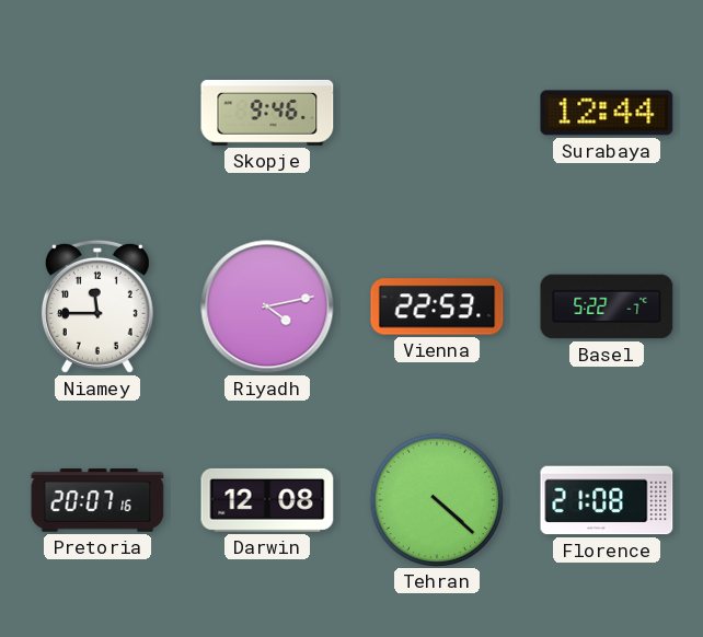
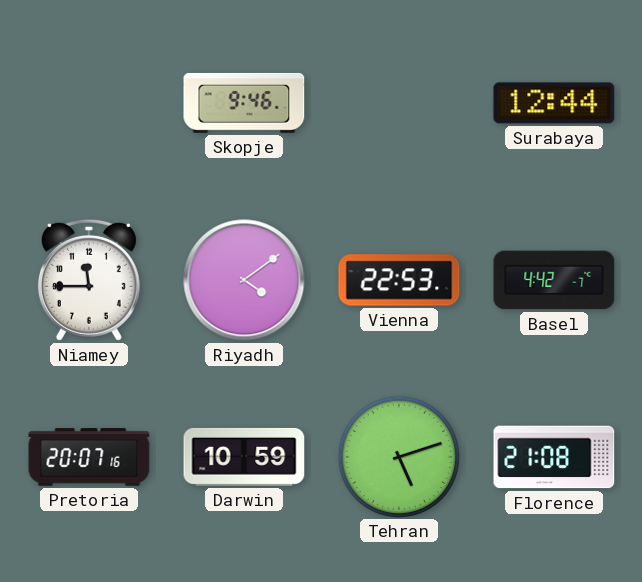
Riyadh: 4:13 -> 4:09
Basel: 5:22 -> 4:42
Darwin: 12:08 -> 10:59
Tehran: 4:22 -> 5:12
